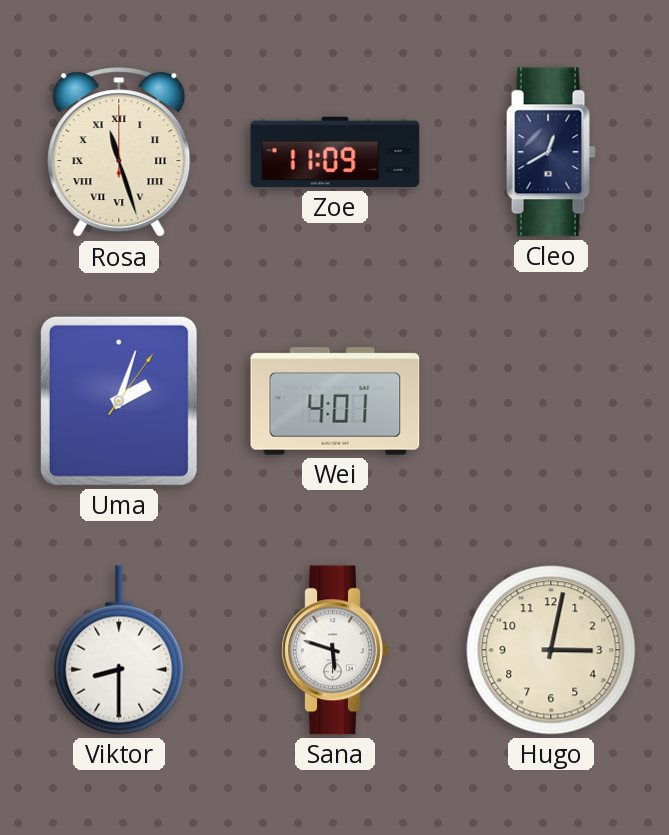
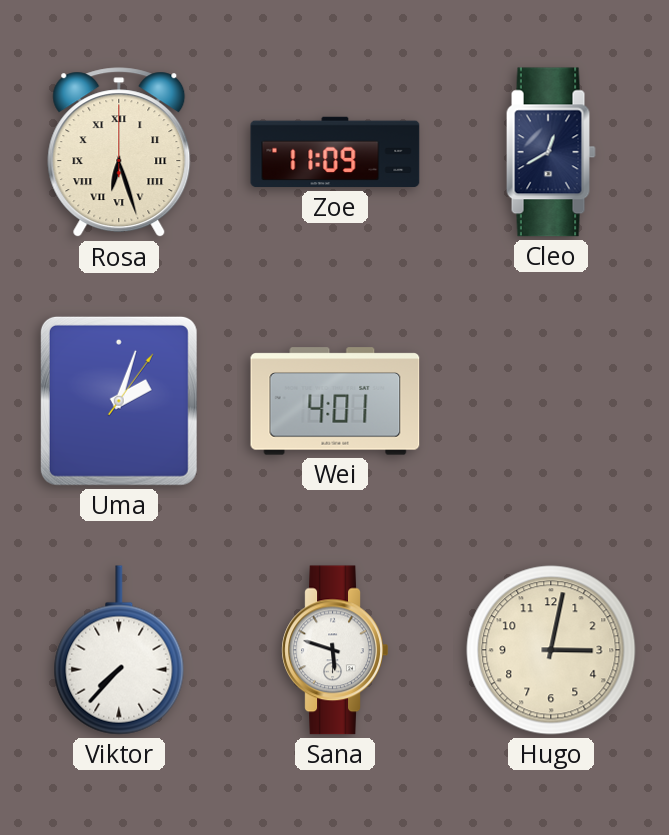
Rosa: 11:27 -> 6:27
Viktor: 8:30 -> 7:37
